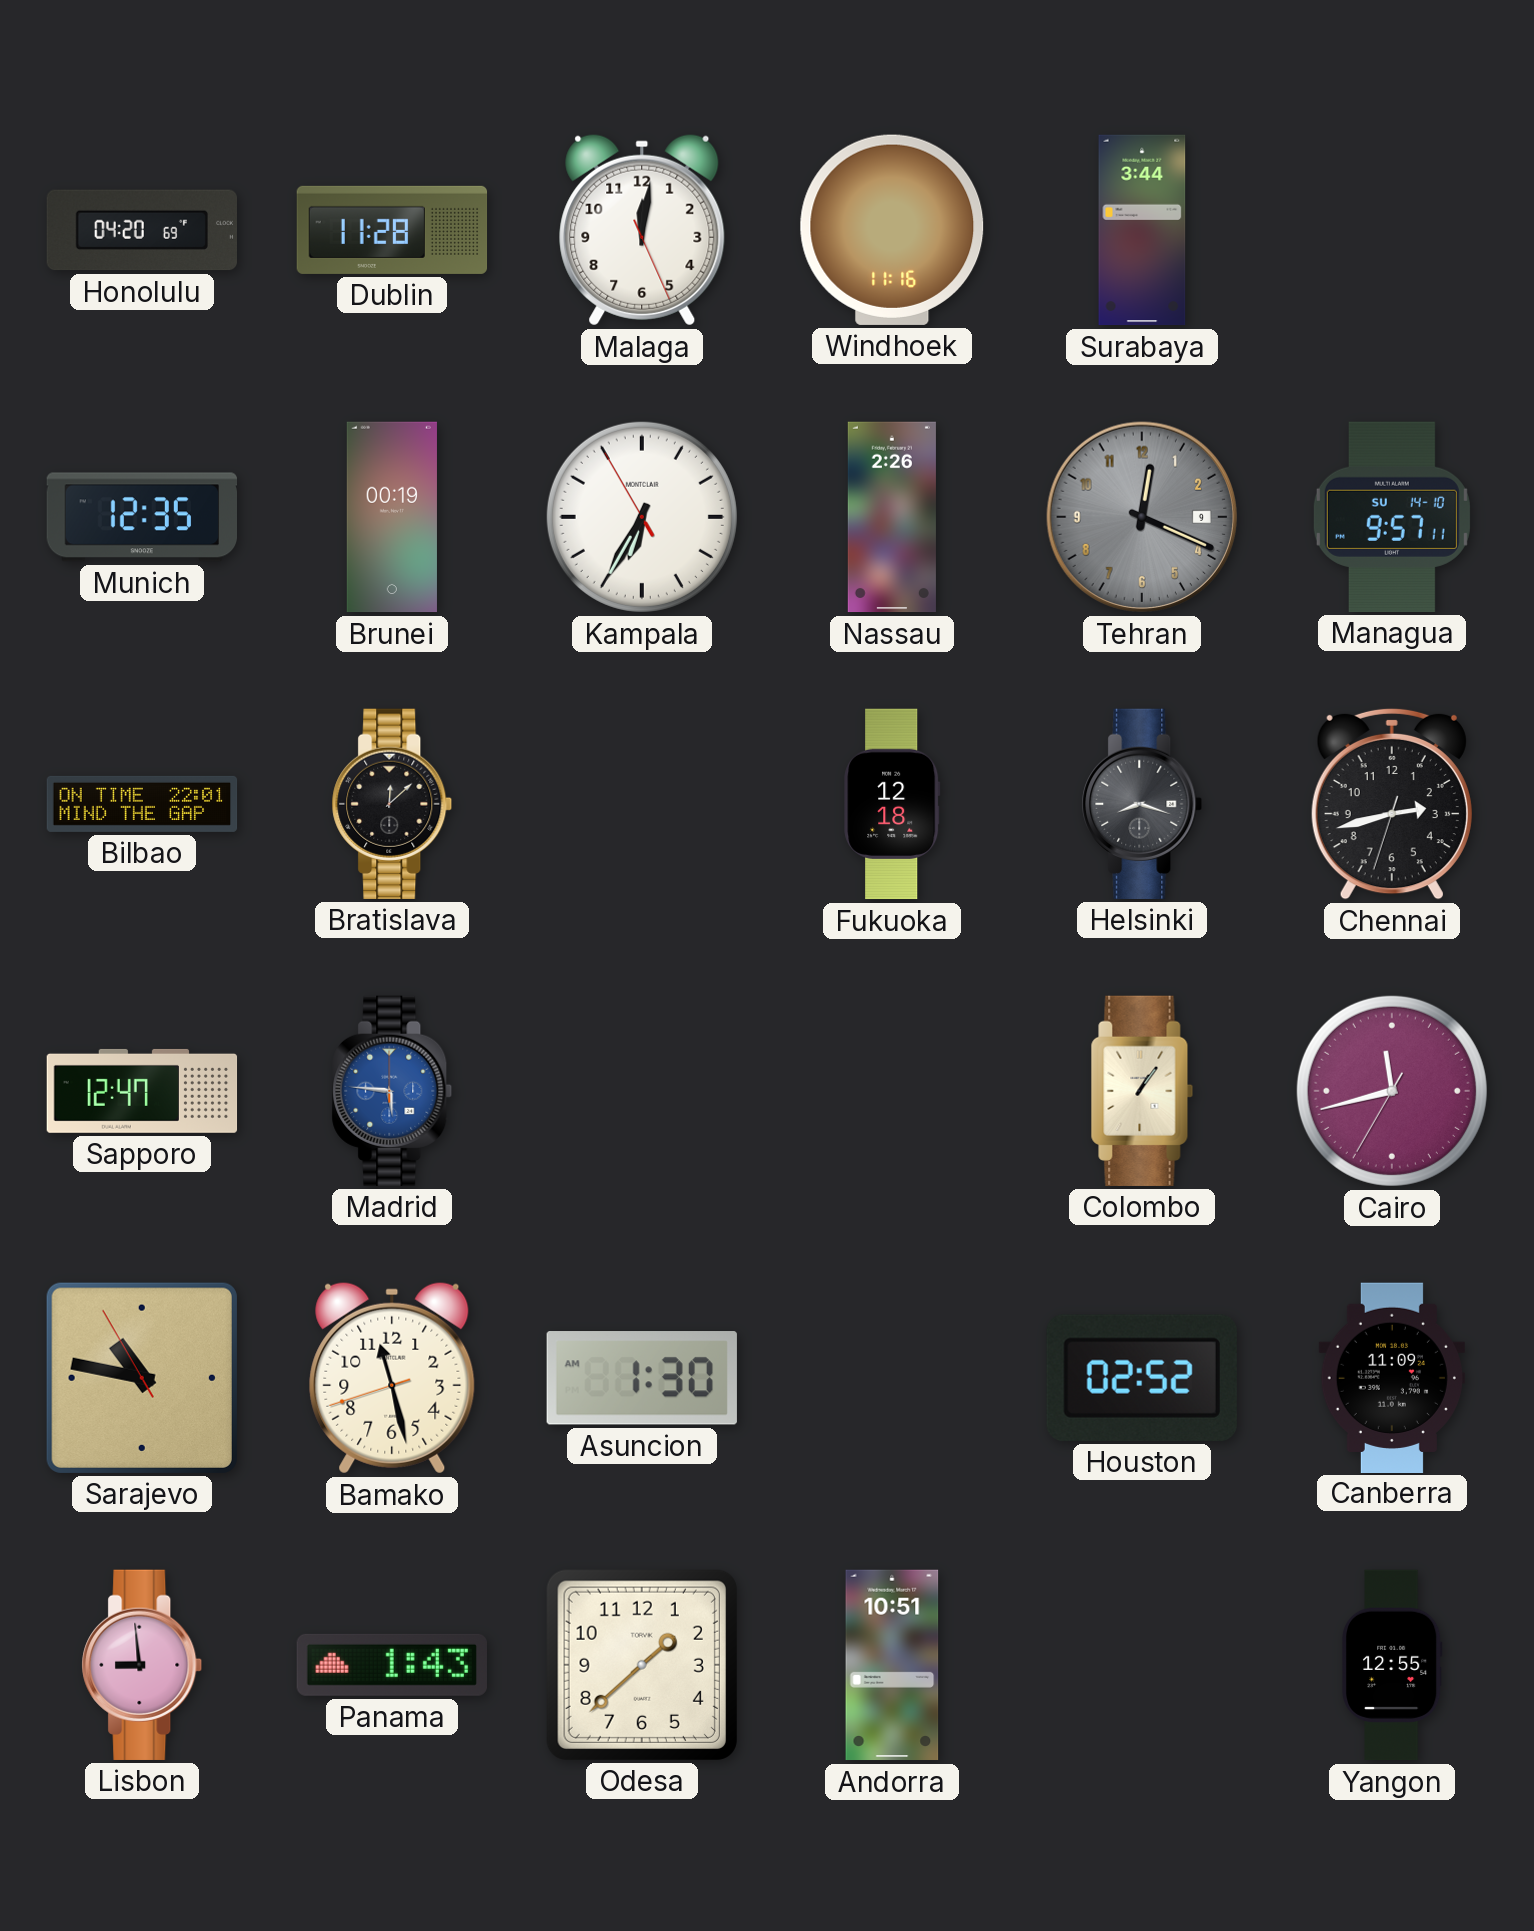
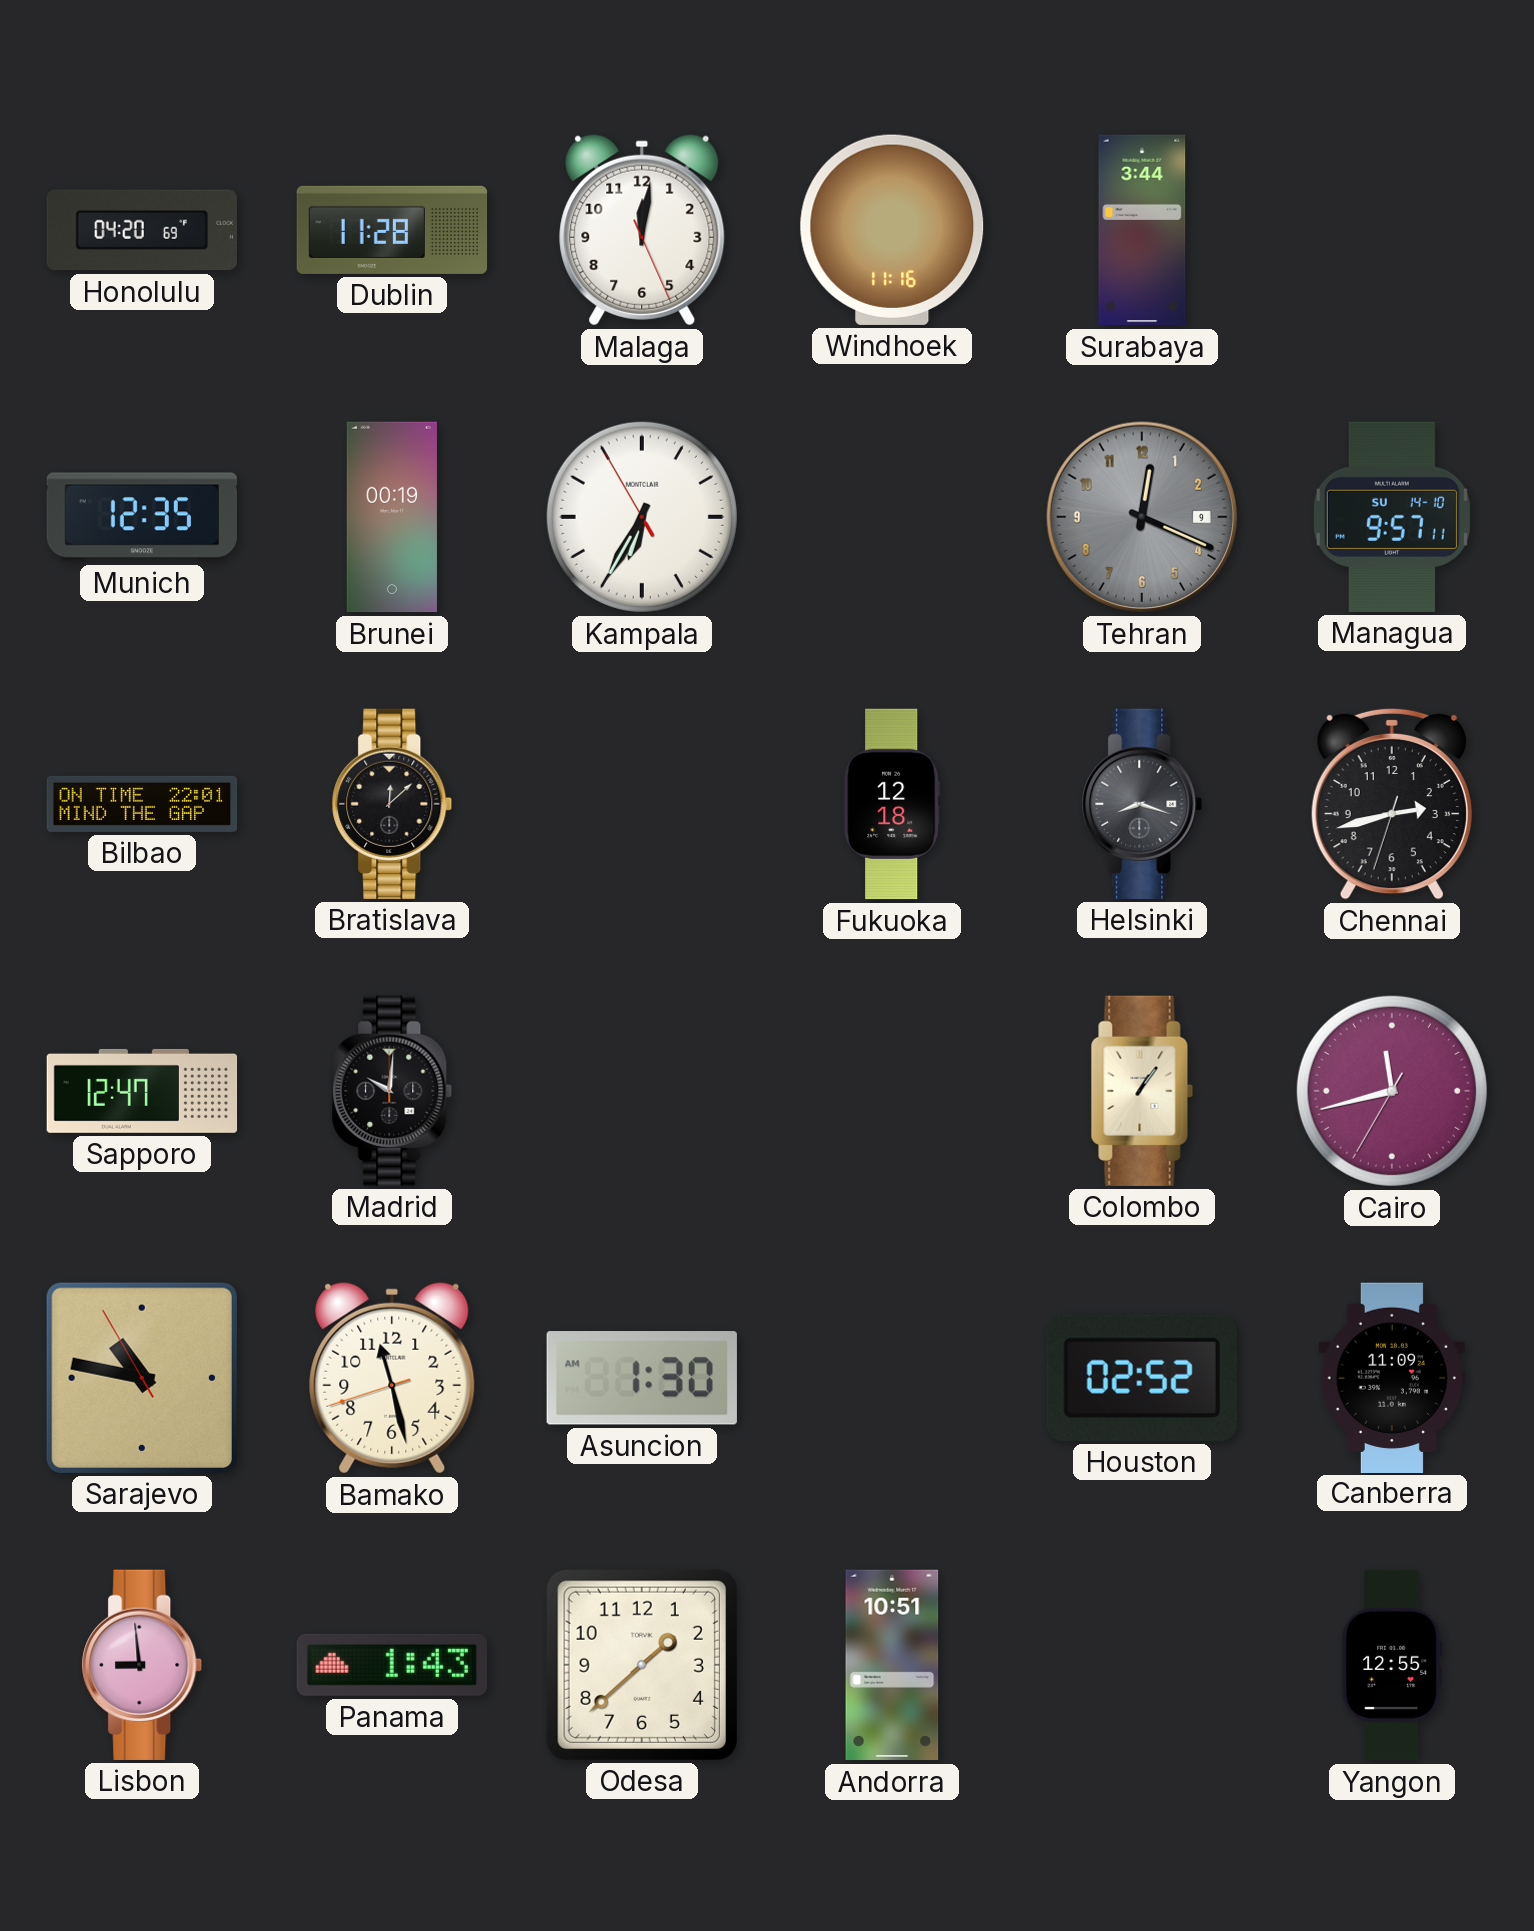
Nassau: 2:26 -> none
Madrid: 5:46 -> 10:01
Madrid dial: blue -> black
